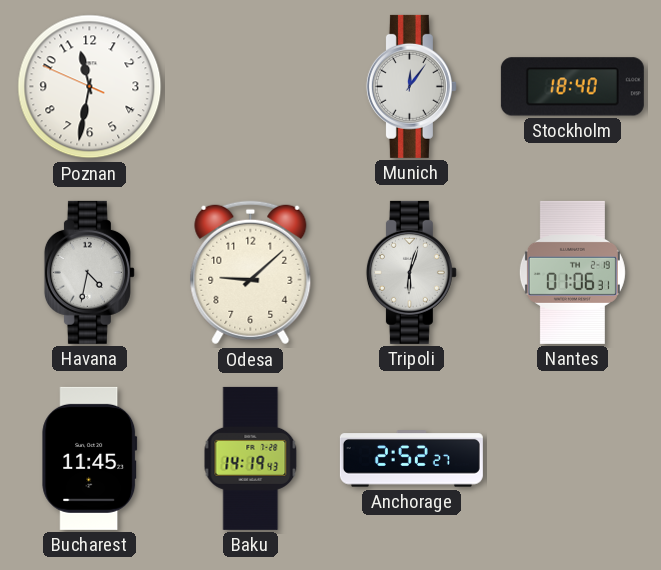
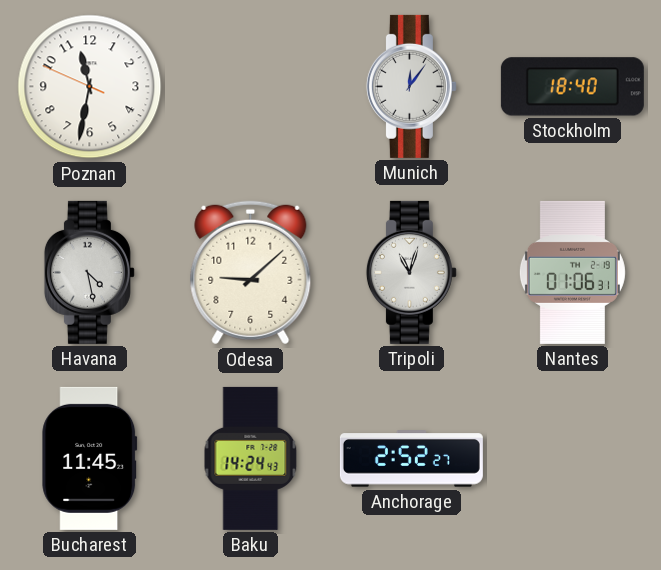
Havana: 4:32 -> 4:28
Tripoli: 6:03 -> 11:03
Baku: 14:19 -> 14:24
